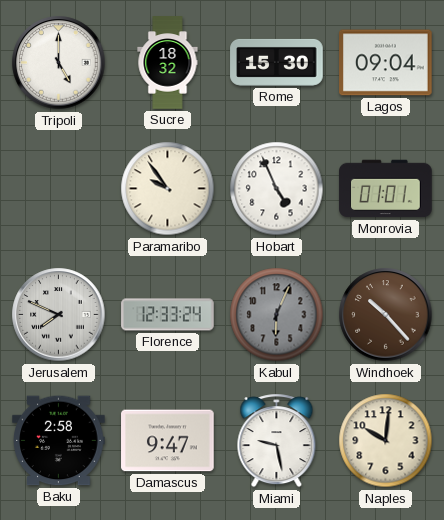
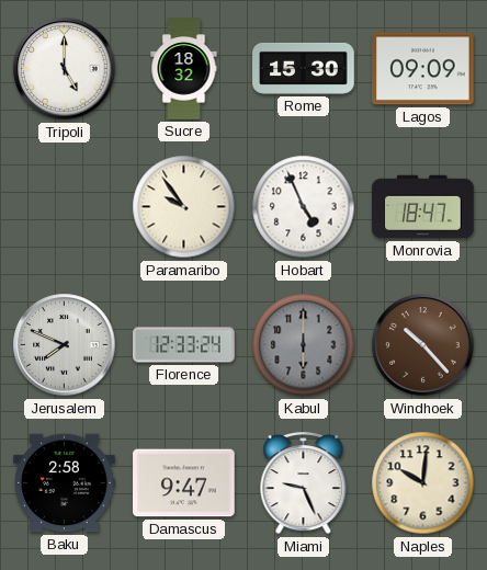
Lagos: 09:04 -> 09:09
Monrovia: 01:01 -> 18:47
Kabul: 6:04 -> 6:00
Miami: 9:28 -> 9:26
